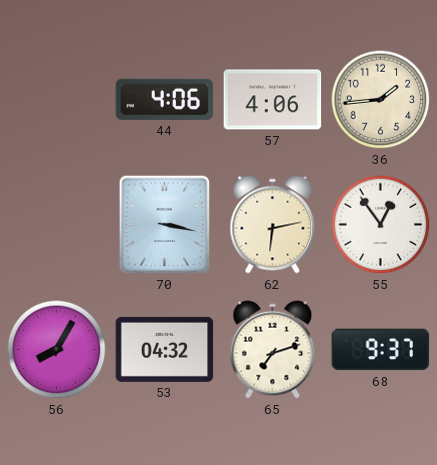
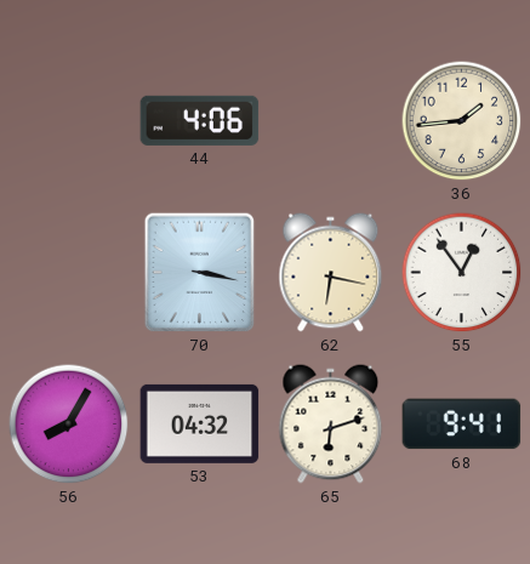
57: 4:06 -> none
62: 6:13 -> 6:17
65: 7:12 -> 6:12
68: 9:37 -> 9:41
